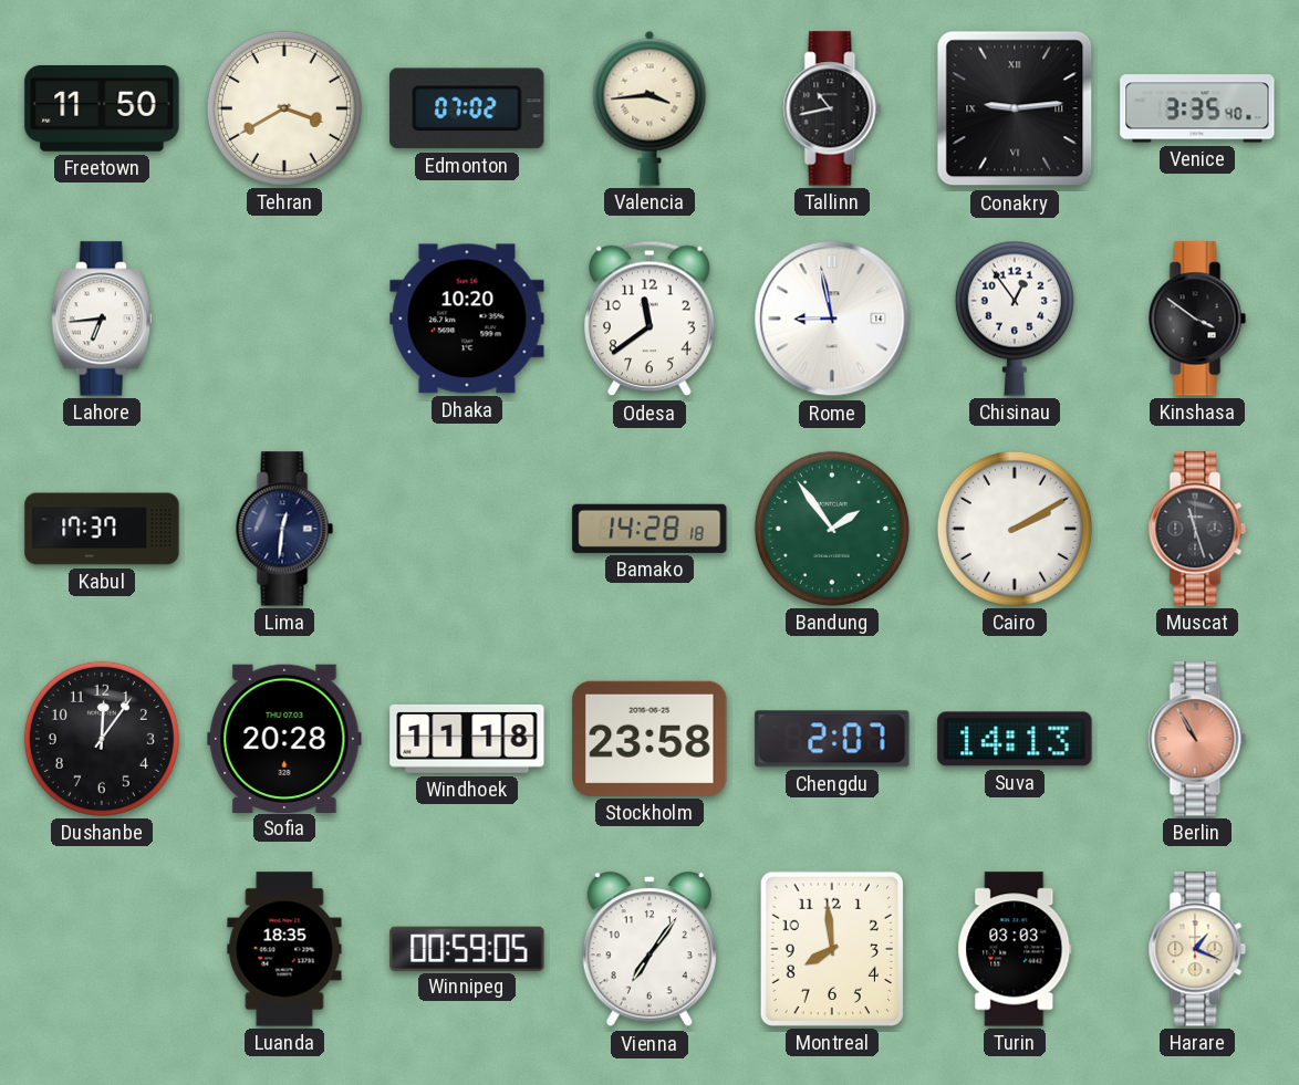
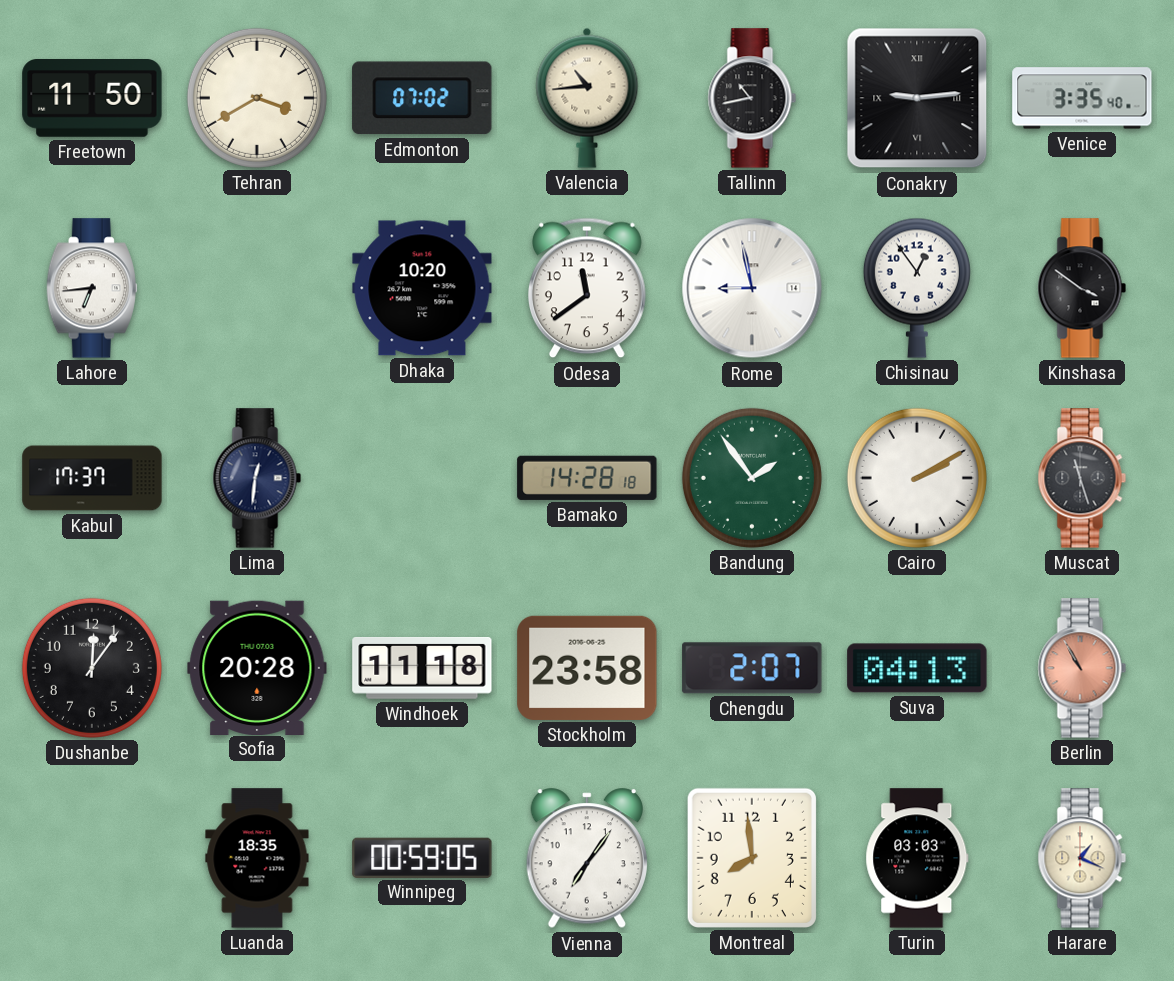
Valencia: 3:44 -> 10:44
Suva: 14:13 -> 04:13
